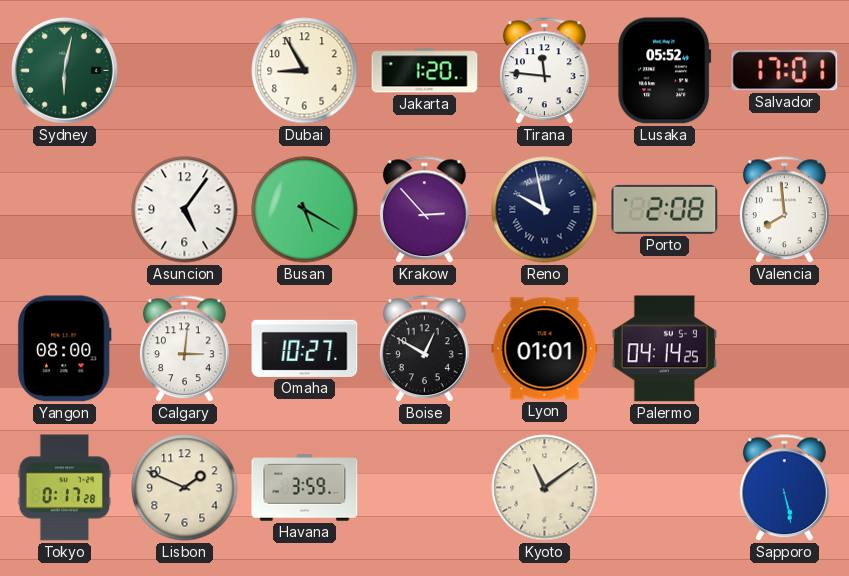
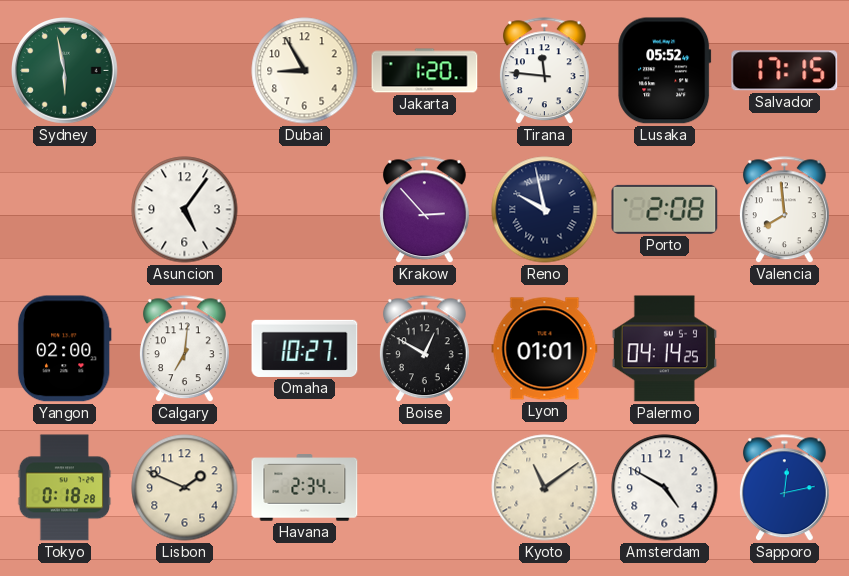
Sydney: 6:02 -> 5:58
Salvador: 17:01 -> 17:15
Busan: 5:20 -> none
Yangon: 08:00 -> 02:00
Calgary: 3:01 -> 7:01
Tokyo: 0:17 -> 0:18
Havana: 3:59 -> 2:34
Amsterdam: none -> 4:50
Sapporo: 5:28 -> 12:13
